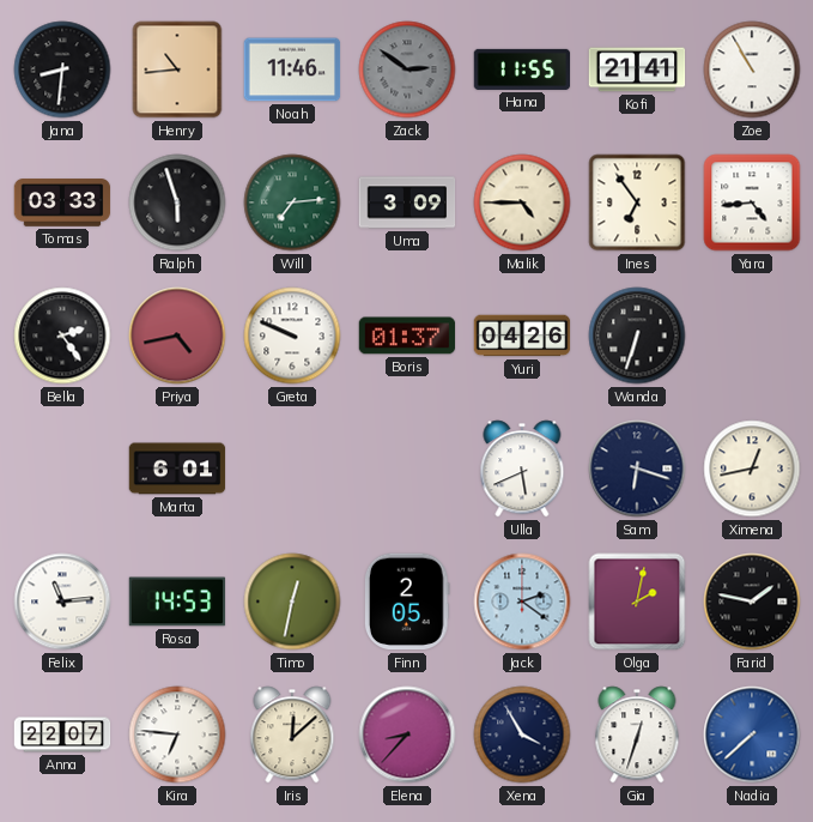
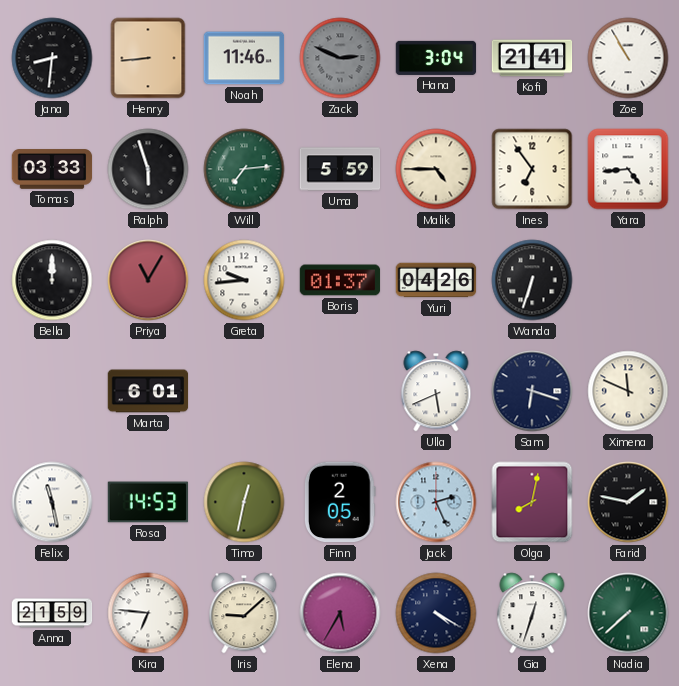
Henry: 10:44 -> 8:44
Zack: 2:51 -> 2:49
Hana: 11:55 -> 3:04
Uma: 3:09 -> 5:59
Bella: 2:24 -> 12:00
Priya: 4:43 -> 11:05
Greta: 9:49 -> 9:44
Ximena: 12:43 -> 11:49
Felix: 11:14 -> 11:28
Jack: 2:21 -> 2:26
Olga: 2:02 -> 8:02
Anna: 22:07 -> 21:59
Iris: 12:08 -> 9:08
Elena: 8:37 -> 5:35
Xena: 3:55 -> 4:20
Nadia dial: blue -> green
